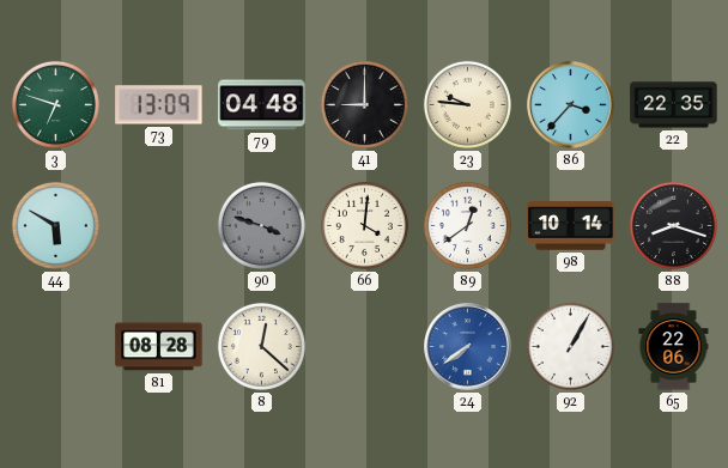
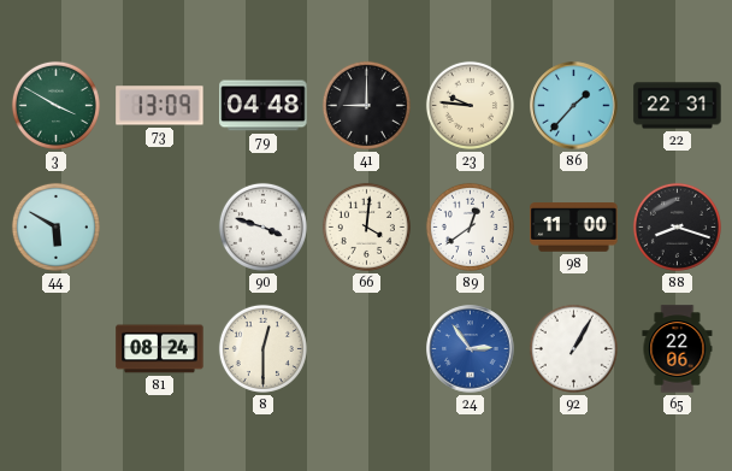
3: 6:48 -> 3:50
86: 3:37 -> 1:37
22: 22:35 -> 22:31
90 dial: grey -> white
98: 10:14 -> 11:00
81: 08:28 -> 08:24
8: 12:22 -> 12:30
24: 7:39 -> 2:54
